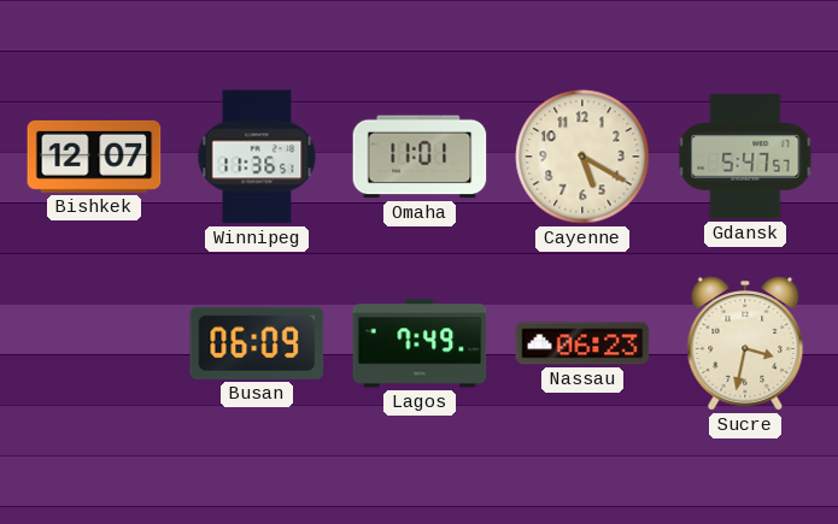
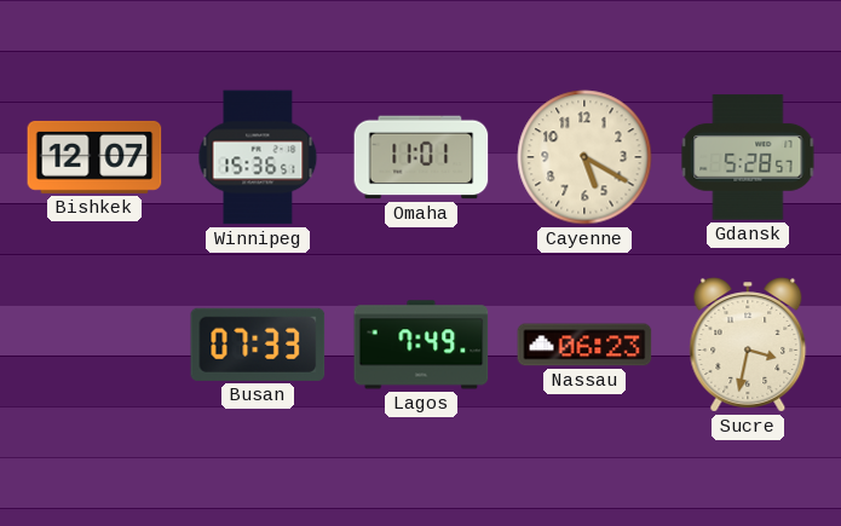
Winnipeg: 11:36 -> 15:36
Gdansk: 5:47 -> 5:28
Busan: 06:09 -> 07:33
